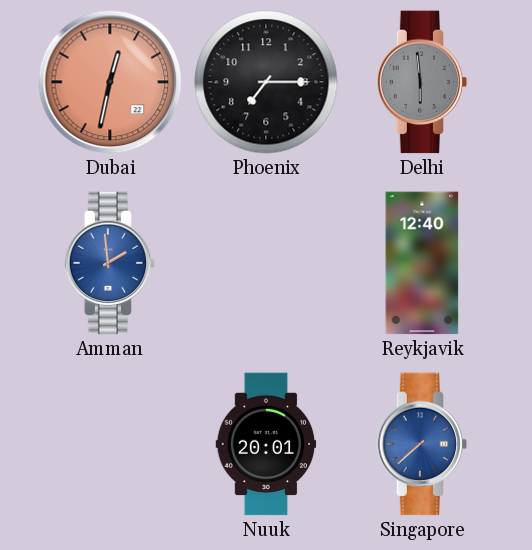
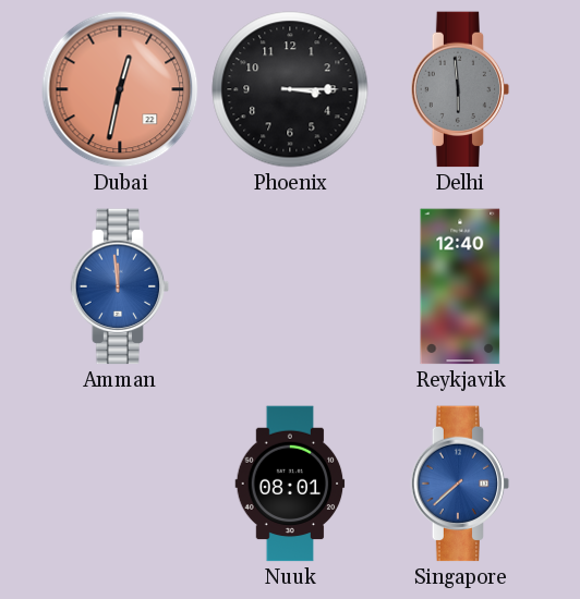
Phoenix: 7:15 -> 3:15
Amman: 1:59 -> 11:59
Nuuk: 20:01 -> 08:01
